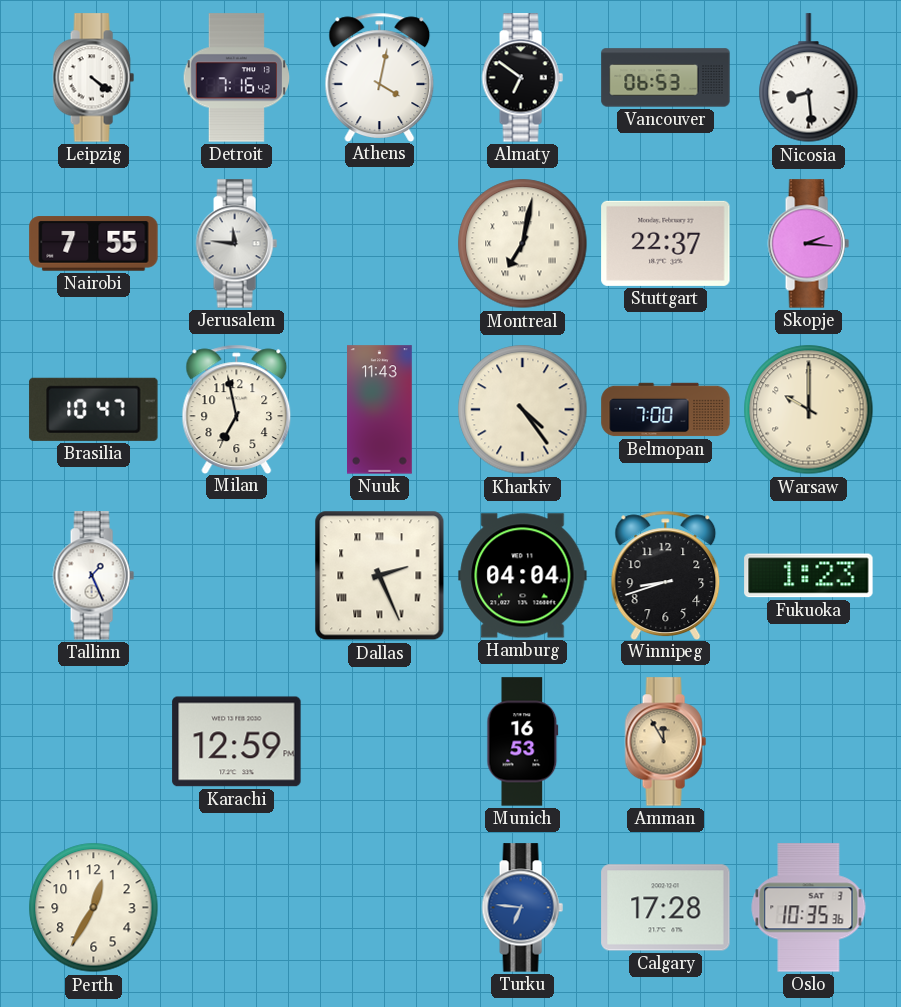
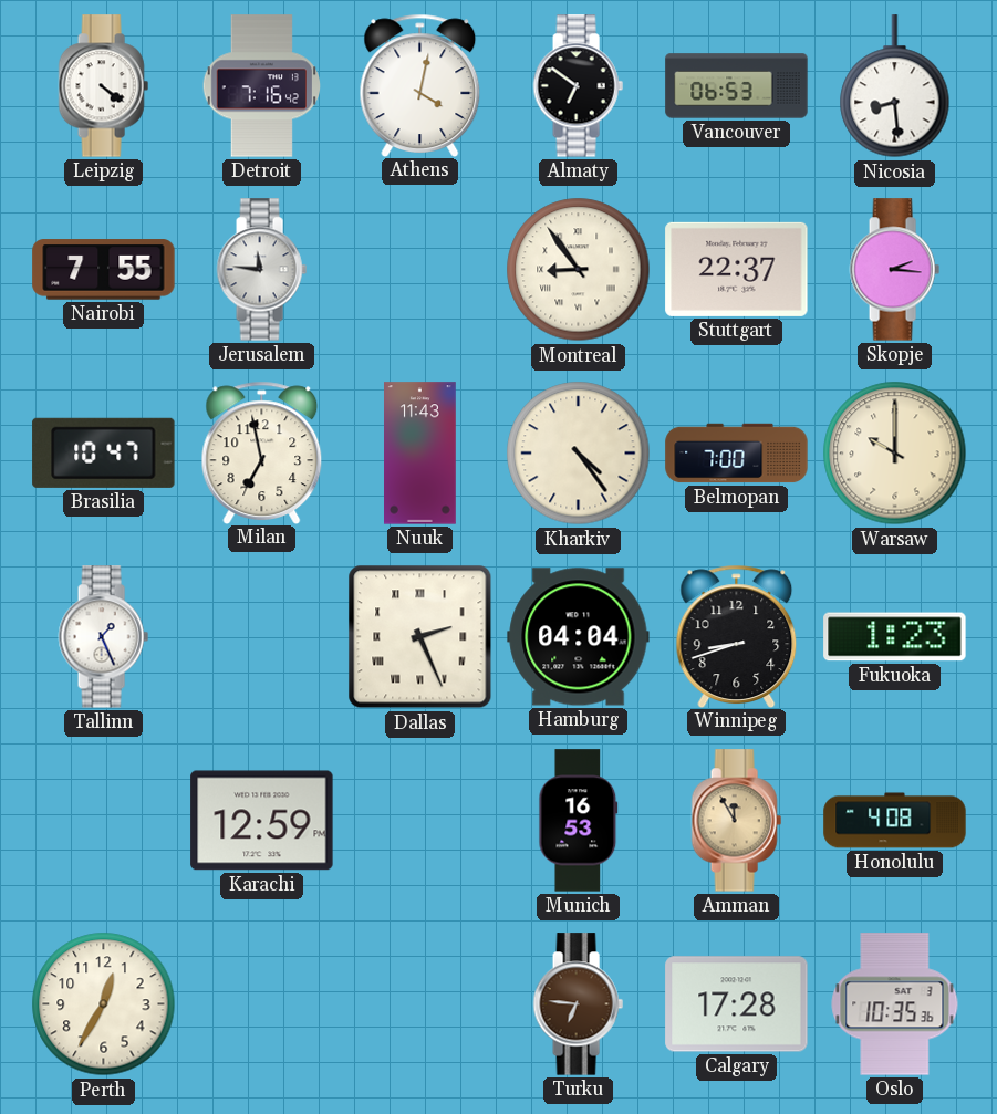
Montreal: 7:02 -> 8:54
Honolulu: none -> 4:08
Turku dial: blue -> brown
